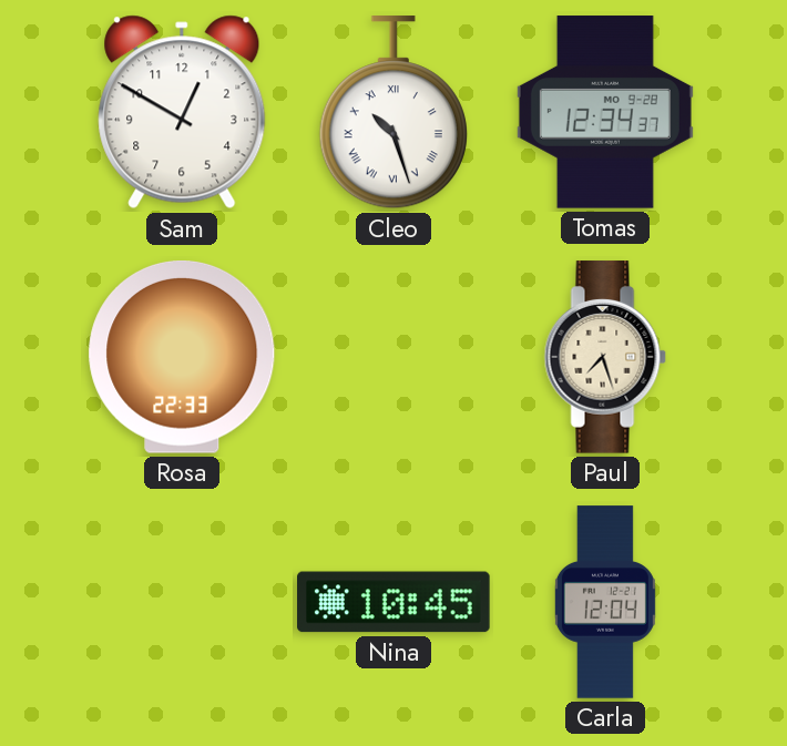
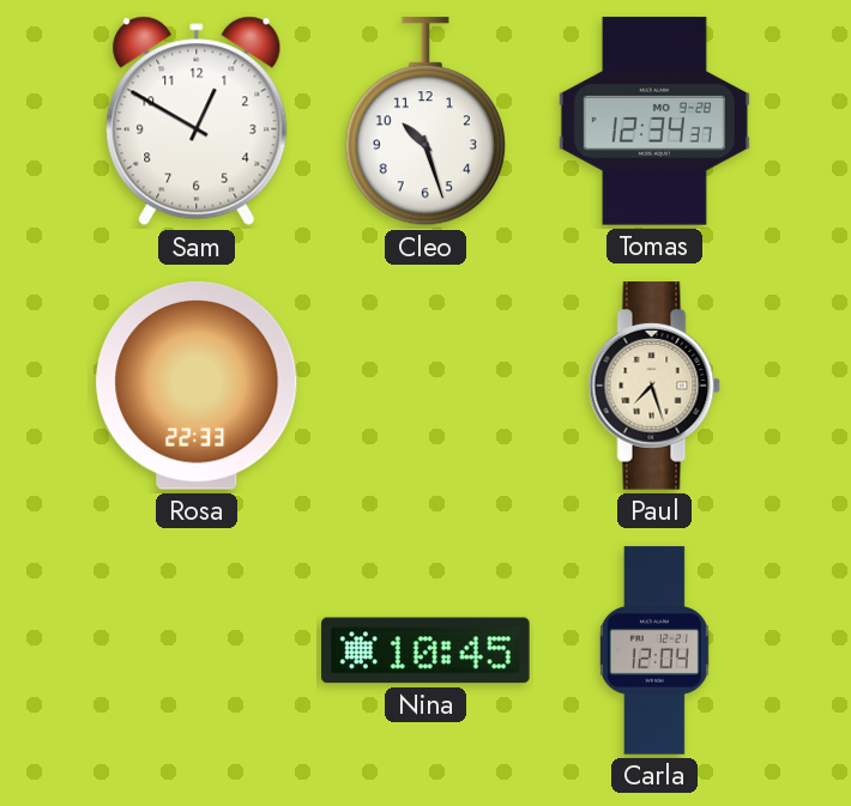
Cleo numerals: Roman -> Arabic
